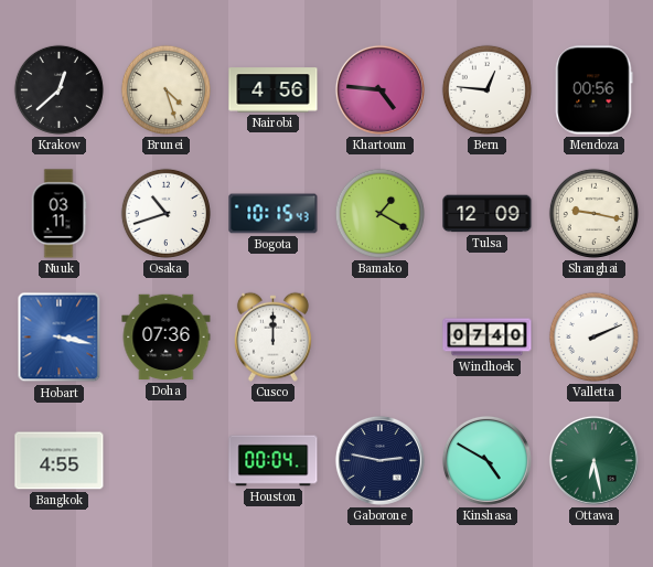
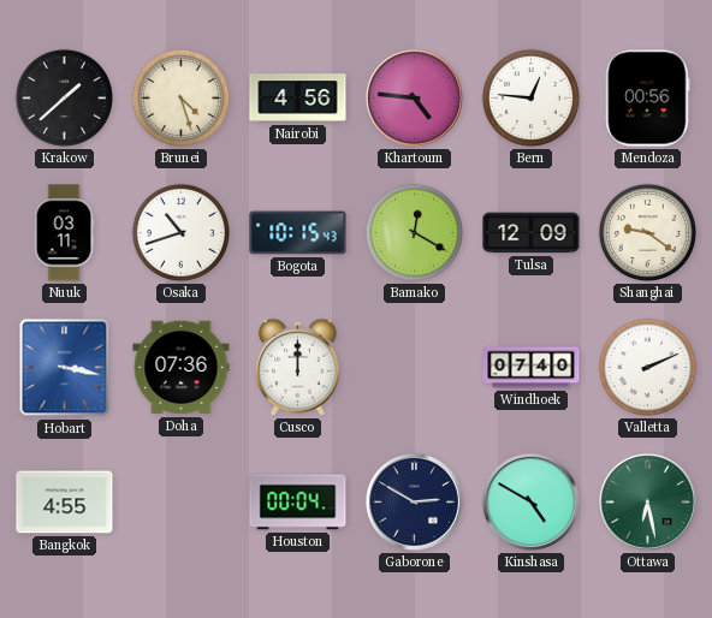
Krakow: 12:38 -> 1:38
Bamako: 1:20 -> 12:20
Shanghai: 9:17 -> 9:21
Gaborone: 2:47 -> 2:50
